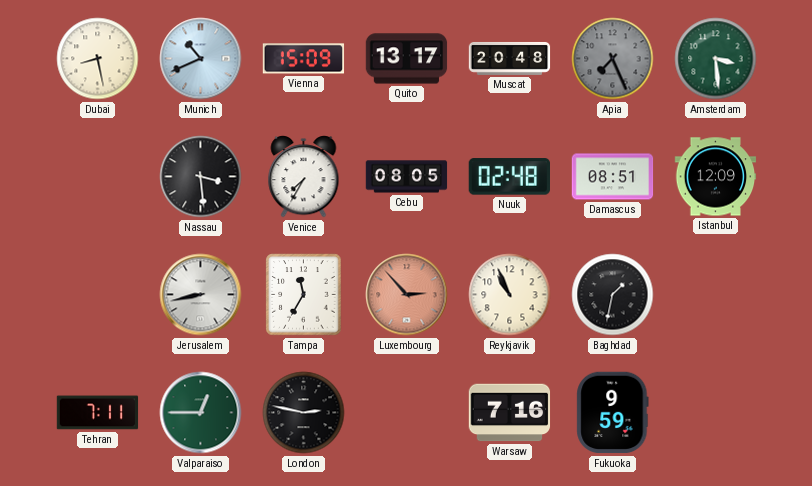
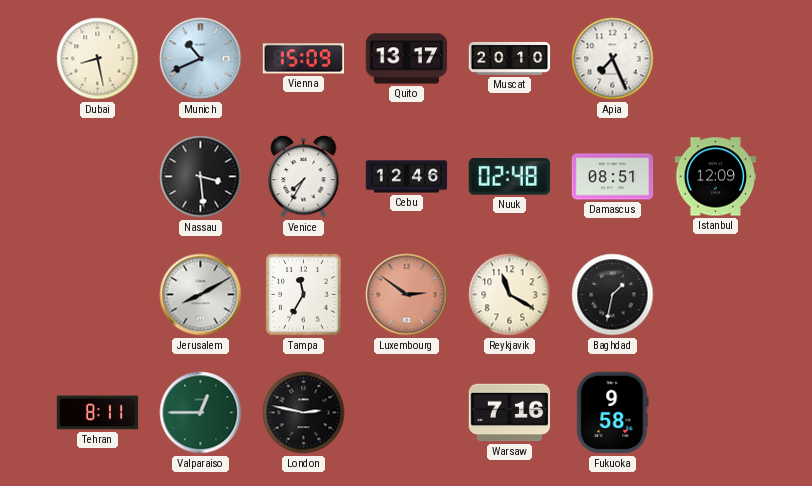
Muscat: 20:48 -> 20:10
Apia dial: grey -> white
Amsterdam: 3:29 -> none
Cebu: 08:05 -> 12:46
Jerusalem: 8:43 -> 8:10
Luxembourg: 2:53 -> 2:51
Reykjavik: 10:56 -> 11:20
Tehran: 7:11 -> 8:11
Fukuoka: 9:59 -> 9:58
